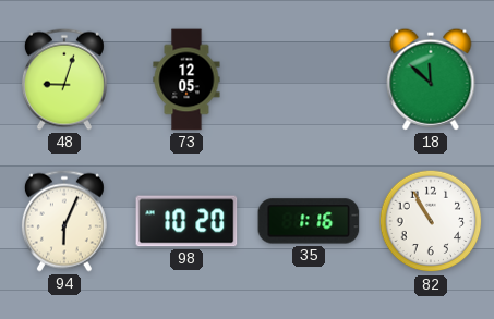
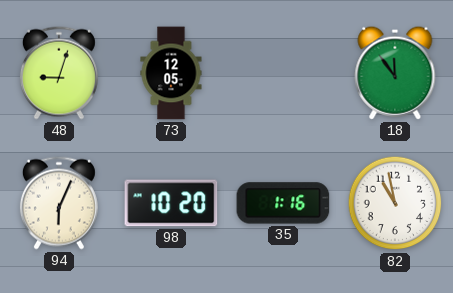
18: 11:52 -> 11:54
82: 10:55 -> 10:58
